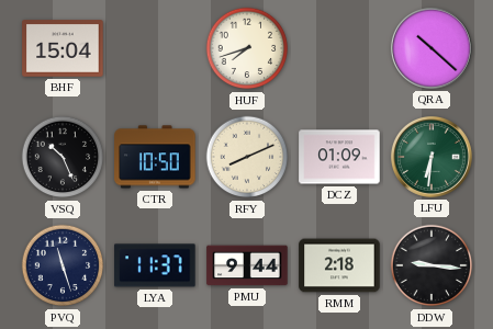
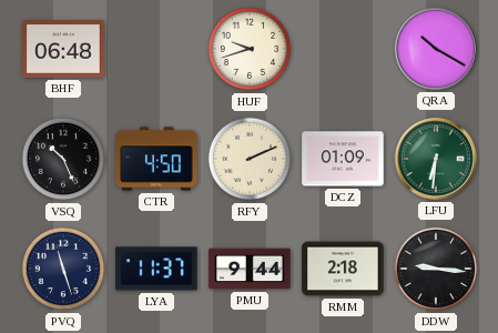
BHF: 15:04 -> 06:48
HUF: 7:42 -> 9:42
QRA: 10:22 -> 10:20
CTR: 10:50 -> 4:50
RFY: 8:11 -> 2:11
